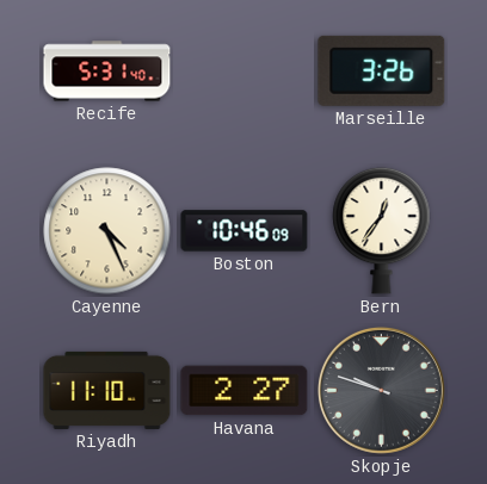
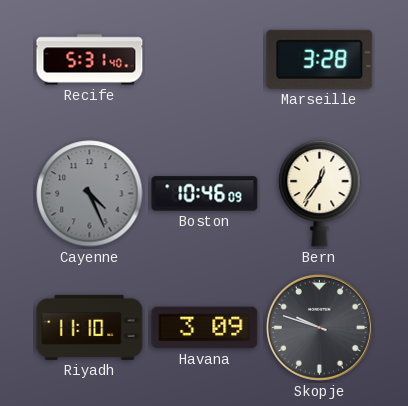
Marseille: 3:26 -> 3:28
Cayenne dial: cream -> grey
Havana: 2:27 -> 3:09
